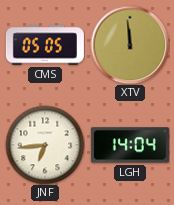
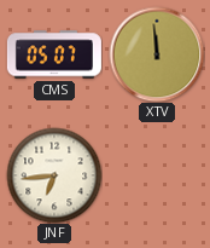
CMS: 05:05 -> 05:07
LGH: 14:04 -> none
